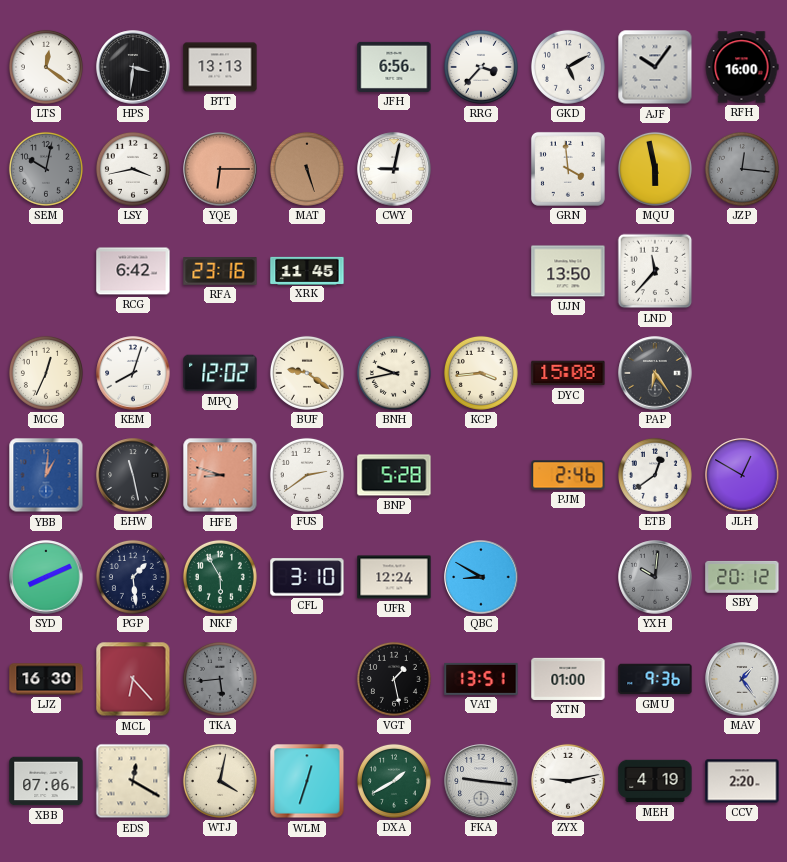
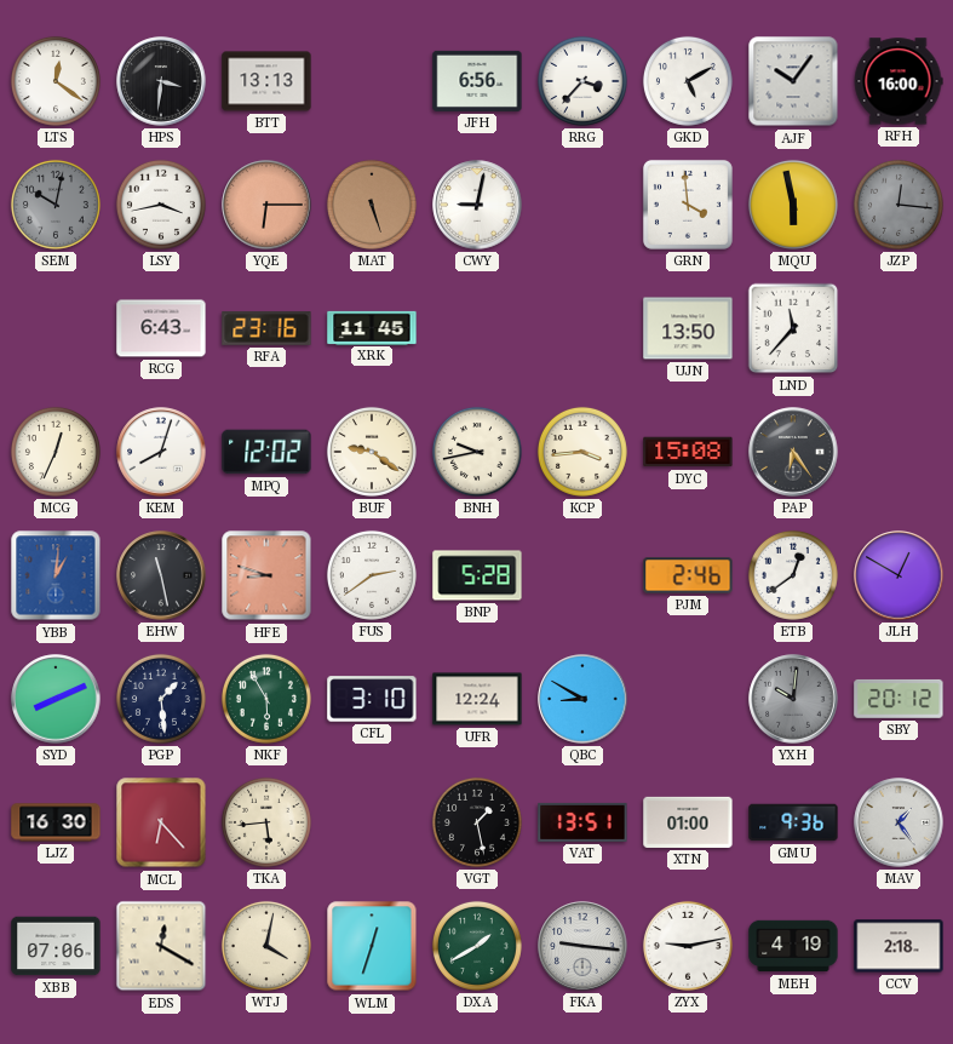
RCG: 6:42 -> 6:43
TKA dial: grey -> cream
CCV: 2:20 -> 2:18
